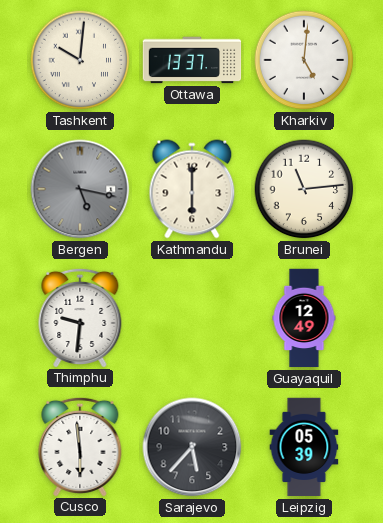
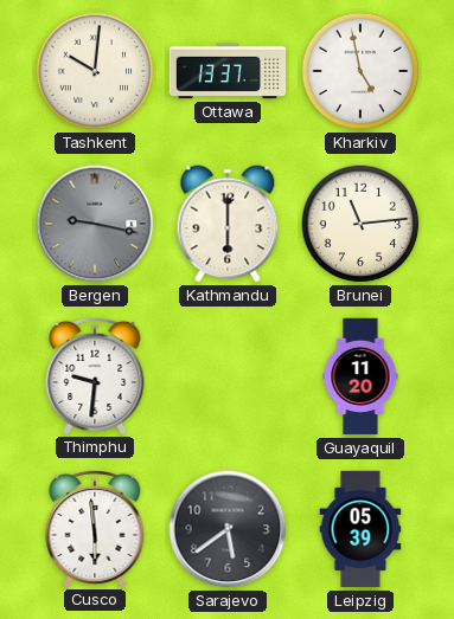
Kharkiv: 5:01 -> 4:58
Bergen: 5:17 -> 9:17
Guayaquil: 12:49 -> 11:20
Sarajevo: 5:37 -> 5:39
